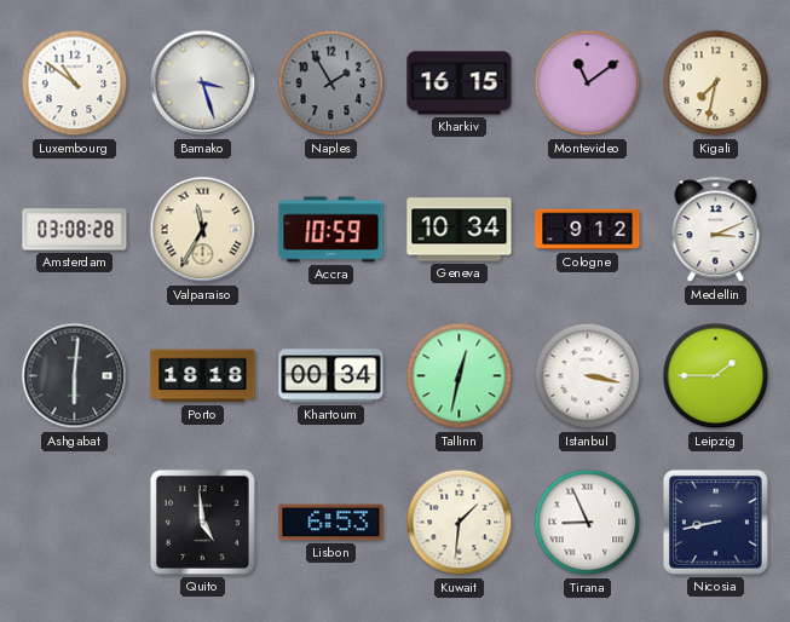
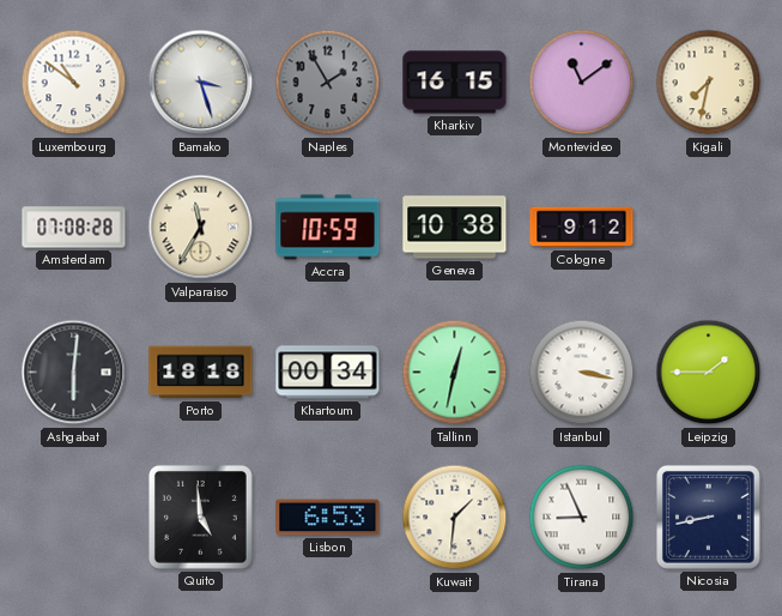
Amsterdam: 03:08 -> 07:08
Geneva: 10:34 -> 10:38
Medellin: 3:11 -> none
